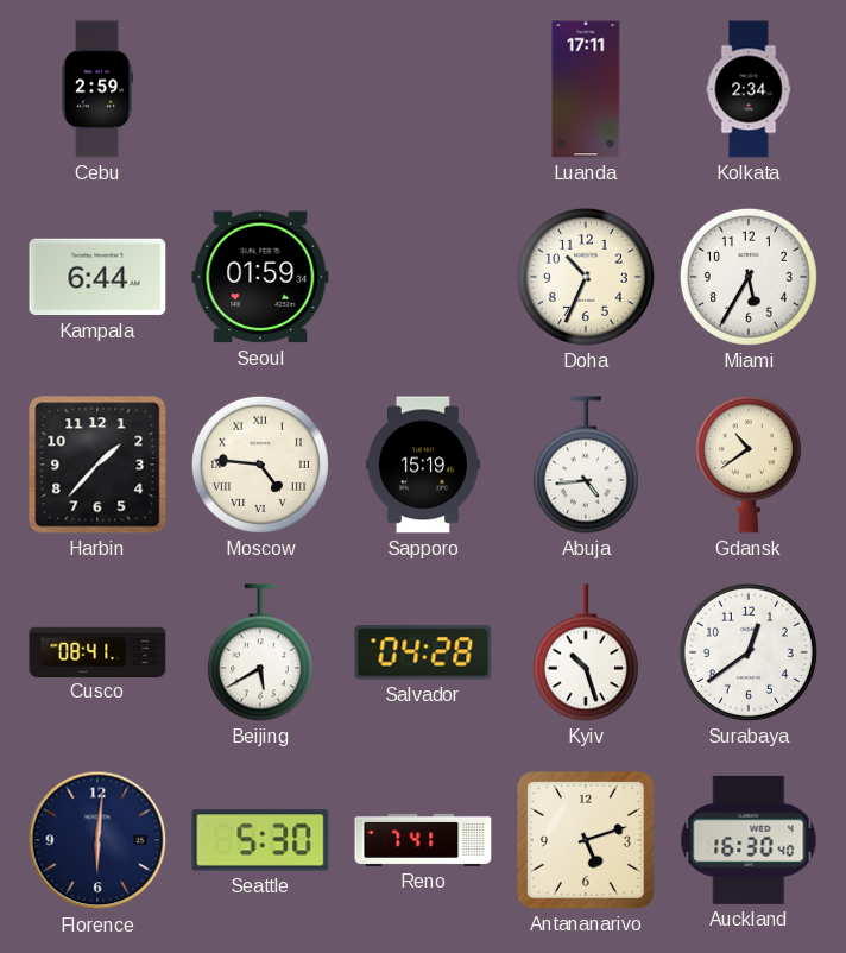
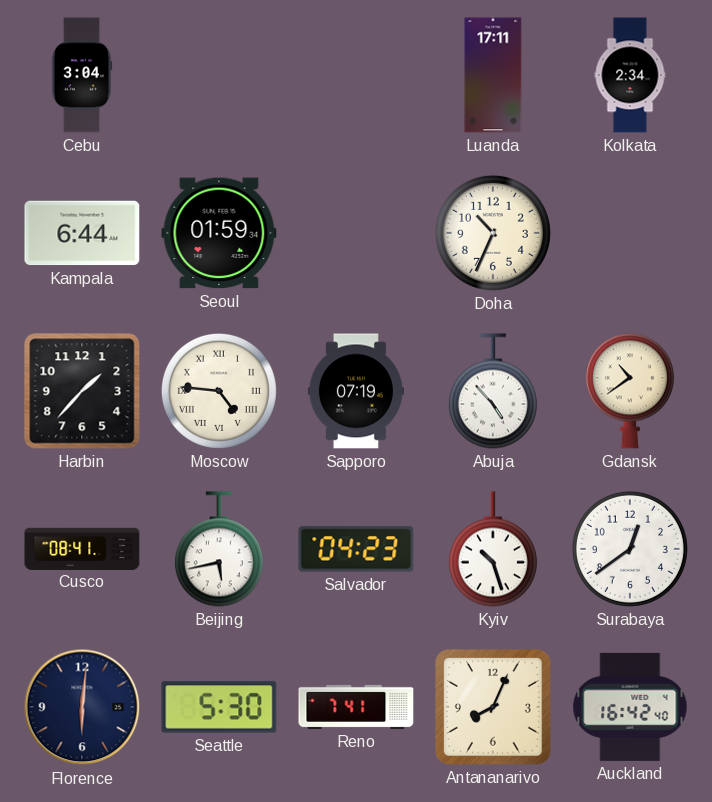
Cebu: 2:59 -> 3:04
Miami: 5:35 -> none
Sapporo: 15:19 -> 07:19
Abuja: 4:44 -> 4:53
Beijing: 5:40 -> 5:43
Salvador: 04:28 -> 04:23
Antananarivo: 5:12 -> 8:04
Auckland: 16:30 -> 16:42
